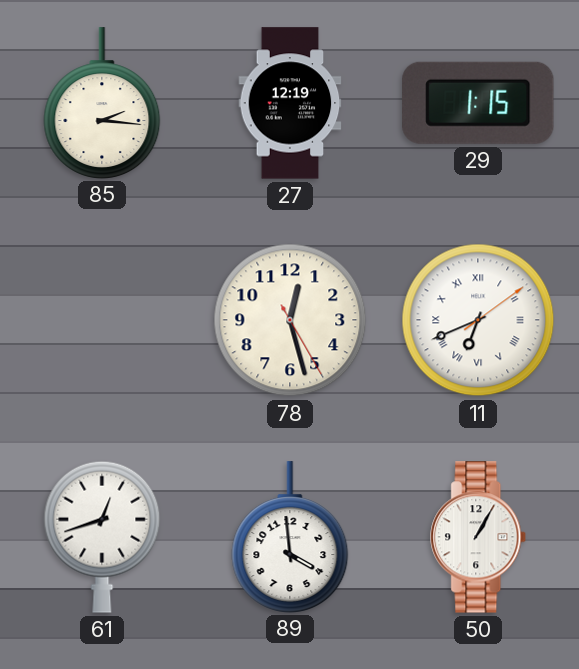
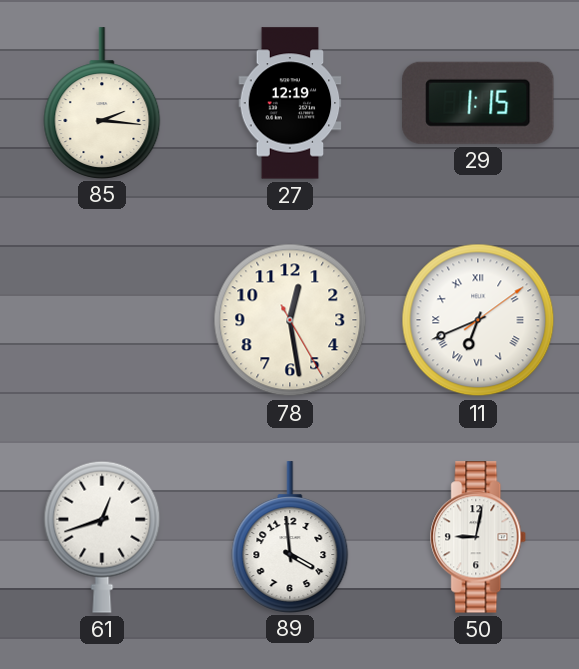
78: 12:27 -> 12:28
50: 1:05 -> 9:02
